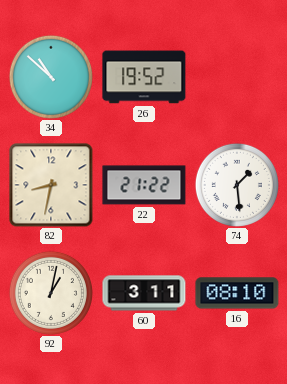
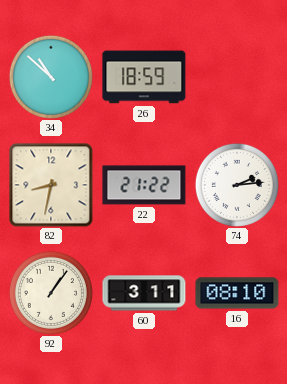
26: 19:52 -> 18:59
74: 1:29 -> 2:14
92: 1:02 -> 1:06
